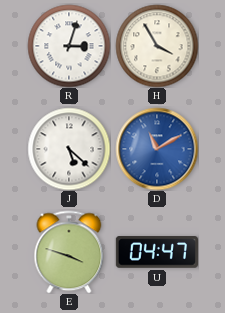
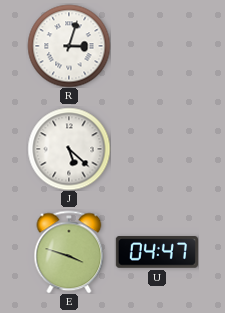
H: 3:55 -> none
D: 11:10 -> none
